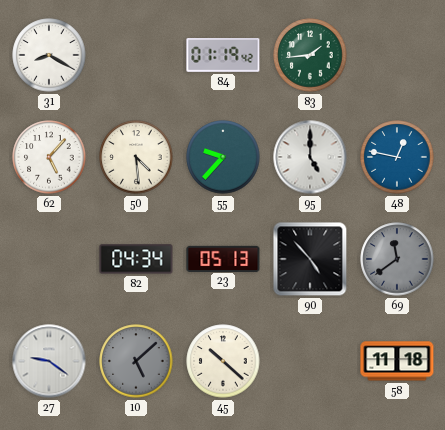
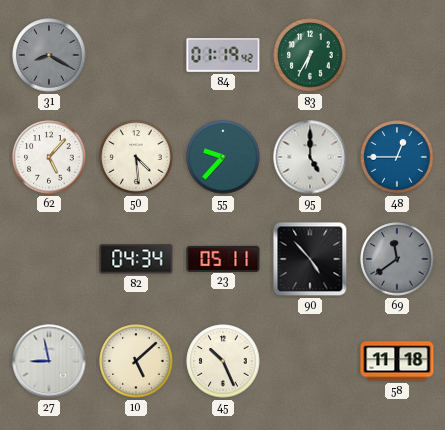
31 dial: white -> grey
83: 1:44 -> 6:35
48: 12:47 -> 12:45
23: 05:13 -> 05:11
27: 9:21 -> 8:58
10 dial: grey -> cream
45: 10:22 -> 10:26
